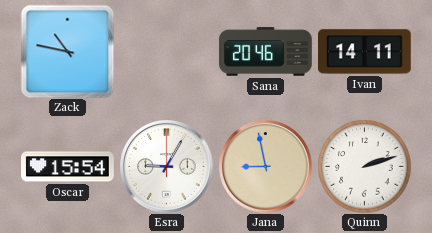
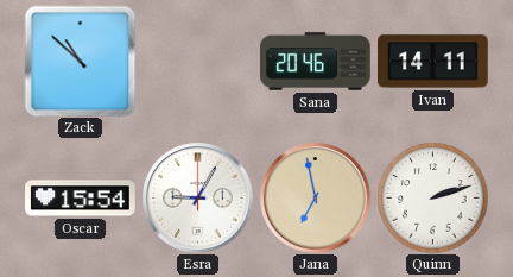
Zack: 10:47 -> 10:52
Jana: 8:58 -> 6:58
